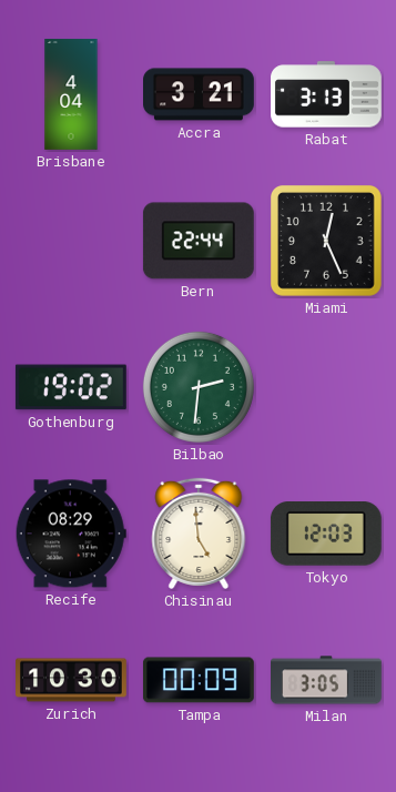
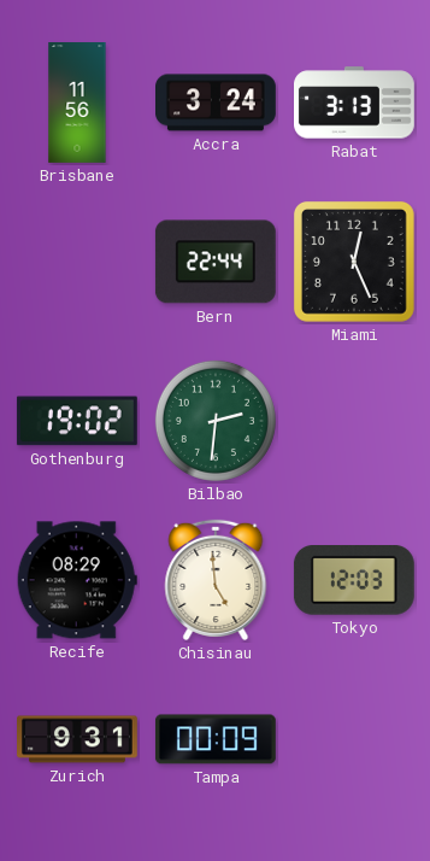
Brisbane: 4:04 -> 11:56
Accra: 3:21 -> 3:24
Zurich: 10:30 -> 9:31
Milan: 3:05 -> none
